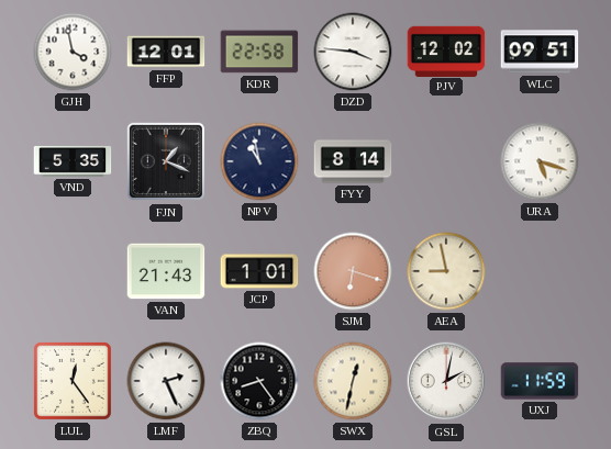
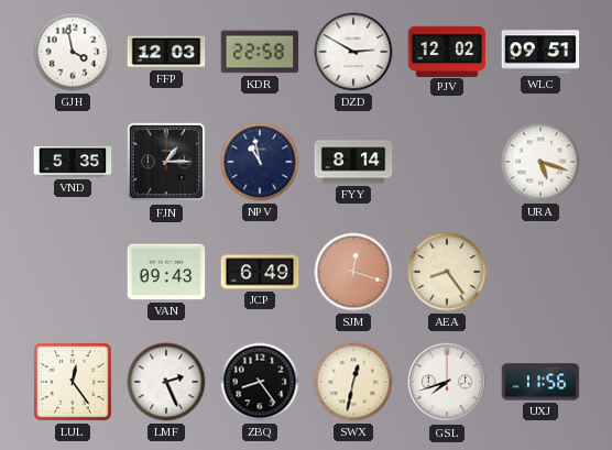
FFP: 12:01 -> 12:03
DZD: 3:46 -> 2:50
FJN: 1:19 -> 1:15
VAN: 21:43 -> 09:43
JCP: 1:01 -> 6:49
SJM: 6:18 -> 12:18
AEA: 8:58 -> 8:24
GSL: 2:02 -> 7:42
UXJ: 11:59 -> 11:56
